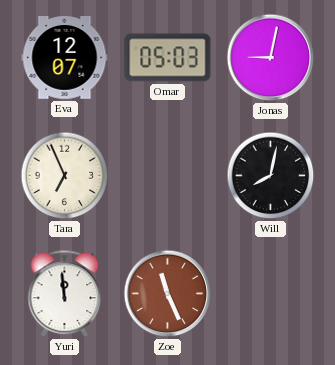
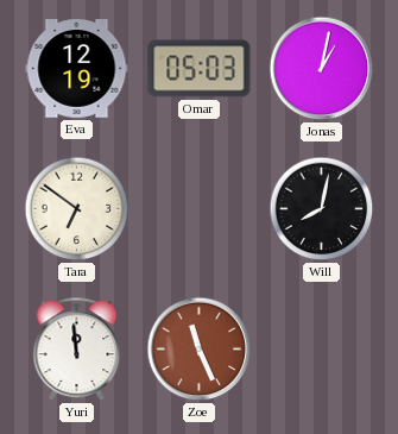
Eva: 12:07 -> 12:19
Jonas: 9:02 -> 1:02
Tara: 6:56 -> 6:51
